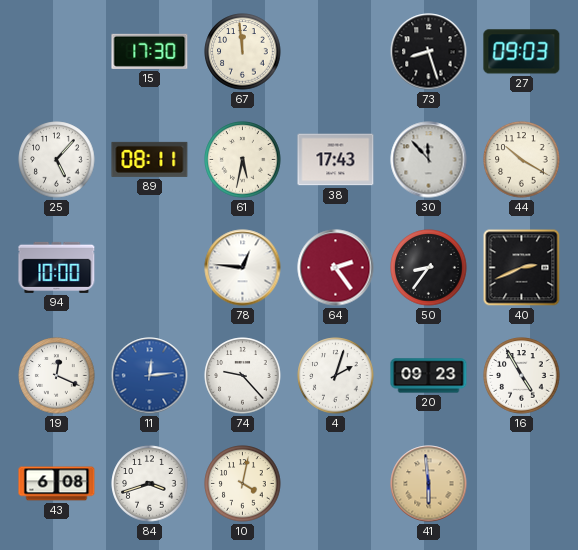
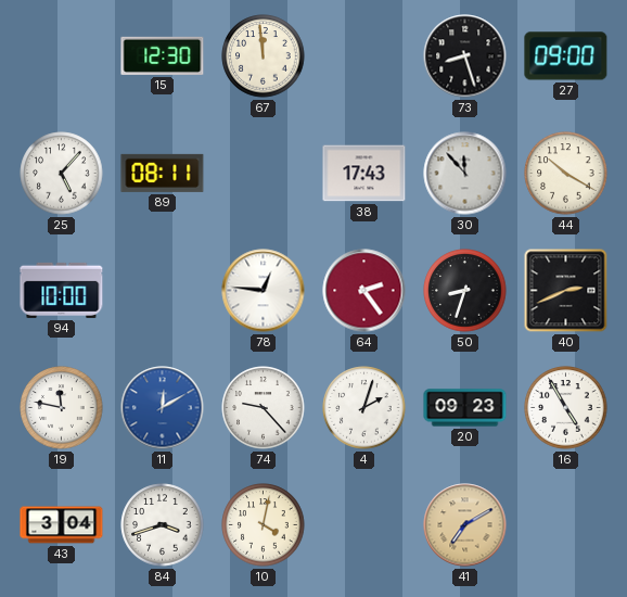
15: 17:30 -> 12:30
27: 09:03 -> 09:00
61: 5:32 -> none
50: 8:36 -> 8:33
19: 12:19 -> 11:47
11: 12:14 -> 12:10
43: 6:08 -> 3:04
41: 5:59 -> 7:10
